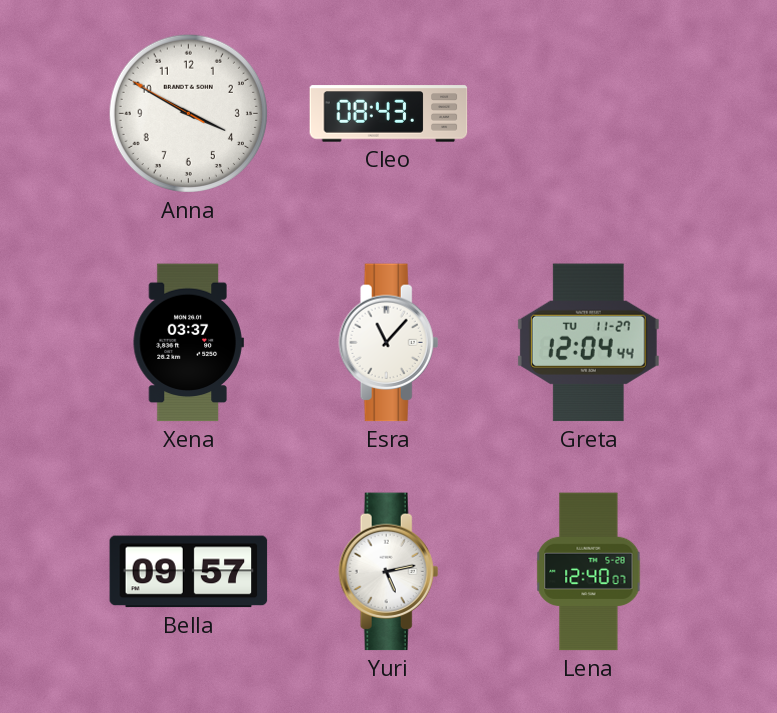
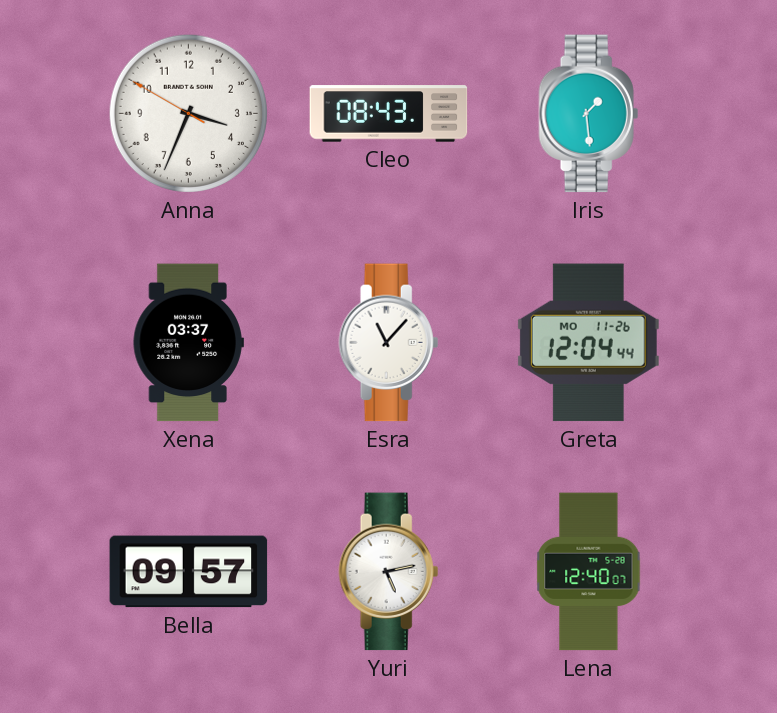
Anna: 3:49 -> 3:33
Iris: none -> 1:29
Greta date: TU 11-27 -> MO 11-26
